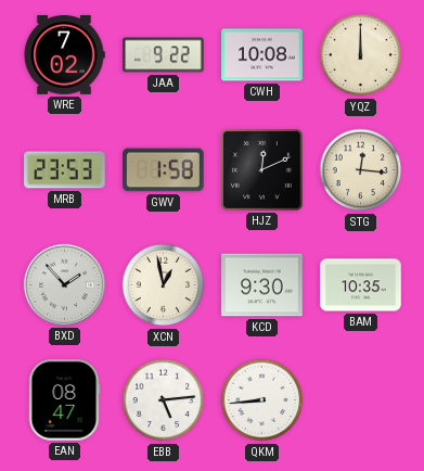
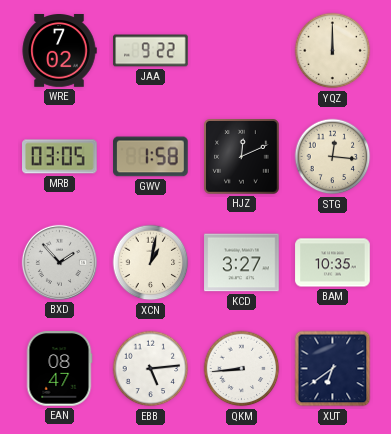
CWH: 10:08 -> none
MRB: 23:53 -> 03:05
XCN: 12:58 -> 1:02
KCD: 9:30 -> 3:27
XUT: none -> 6:39
